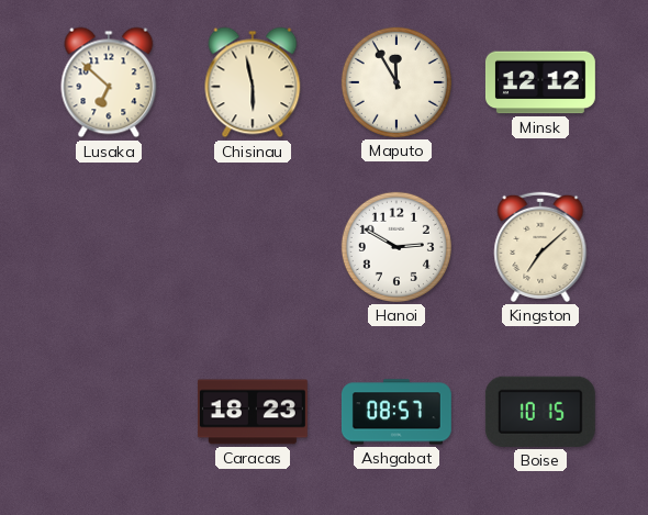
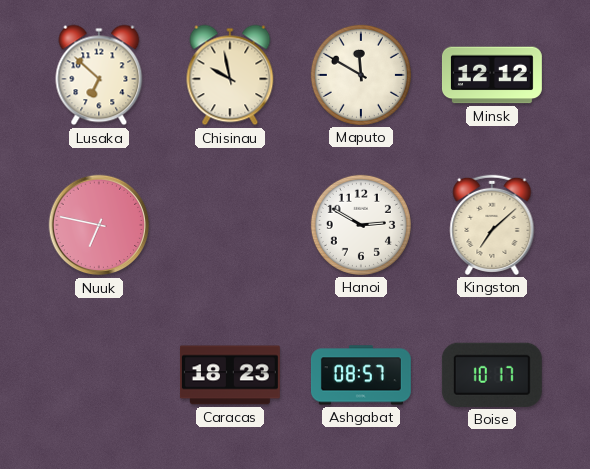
Chisinau: 5:58 -> 9:58
Maputo: 11:55 -> 11:50
Nuuk: none -> 6:47
Boise: 10:15 -> 10:17
